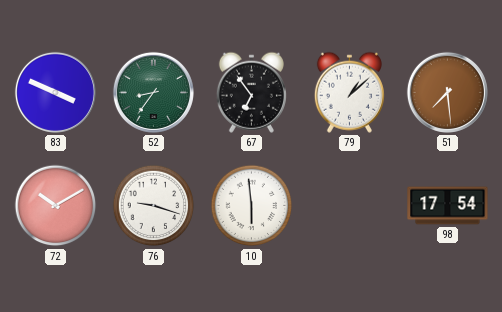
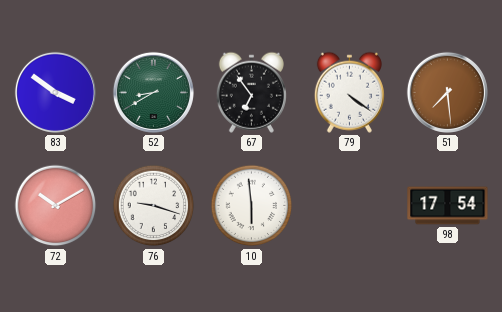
83: 3:49 -> 3:51
52: 8:36 -> 8:40
79: 1:08 -> 4:21
